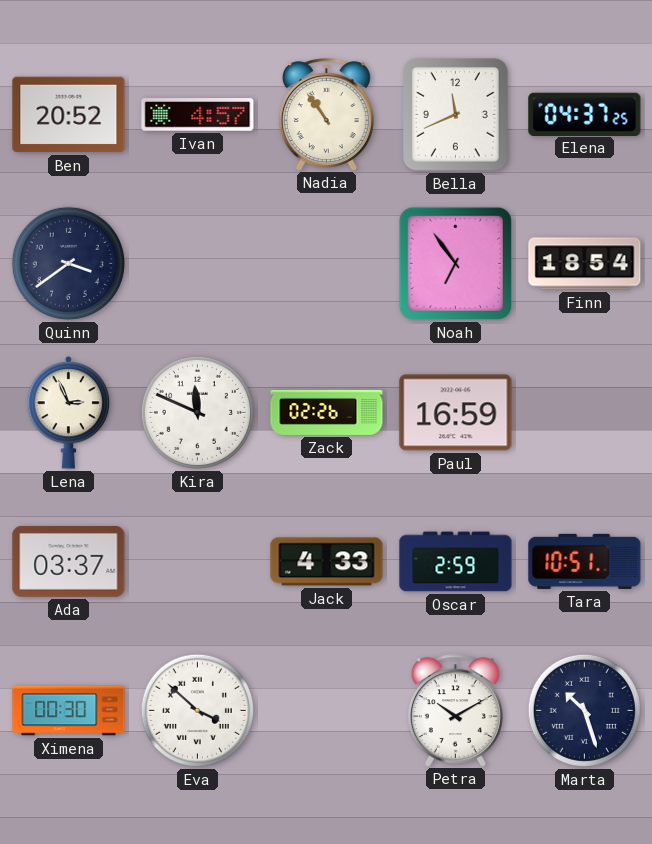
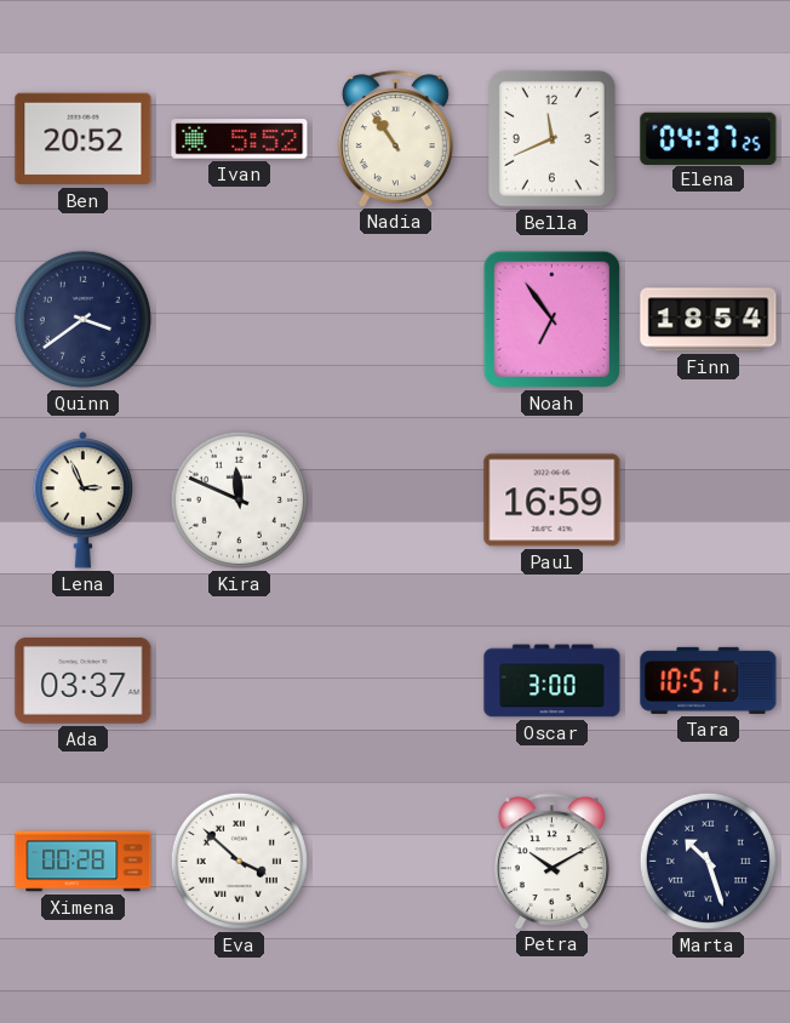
Ivan: 4:57 -> 5:52
Zack: 02:26 -> none
Jack: 4:33 -> none
Oscar: 2:59 -> 3:00
Ximena: 00:30 -> 00:28
